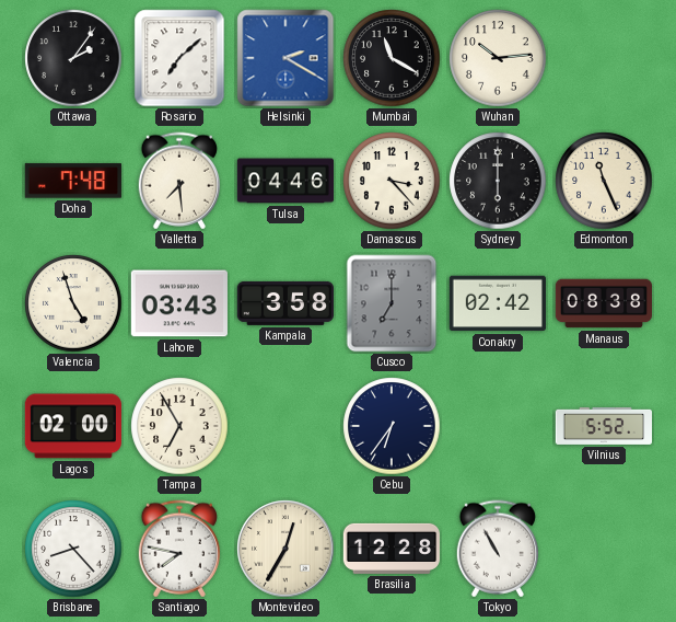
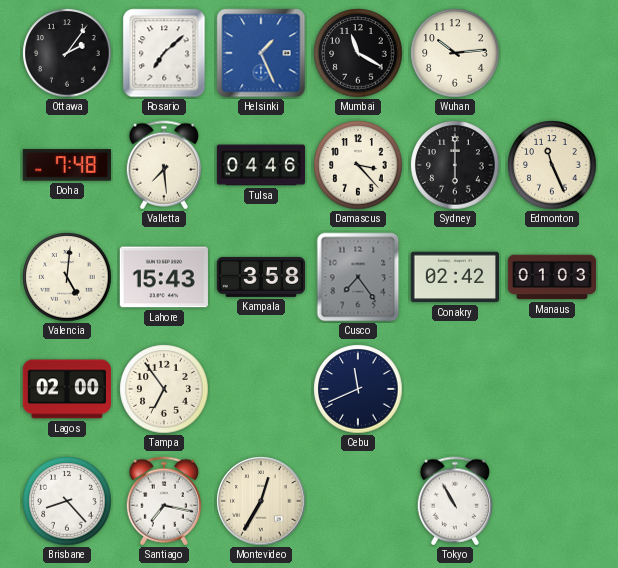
Helsinki: 2:20 -> 1:26
Valencia: 4:57 -> 5:01
Lahore: 03:43 -> 15:43
Cusco: 7:00 -> 7:24
Manaus: 08:38 -> 01:03
Tampa: 6:55 -> 6:54
Cebu: 6:36 -> 11:41
Vilnius: 5:52 -> none
Santiago: 7:47 -> 7:17
Brasilia: 12:28 -> none
